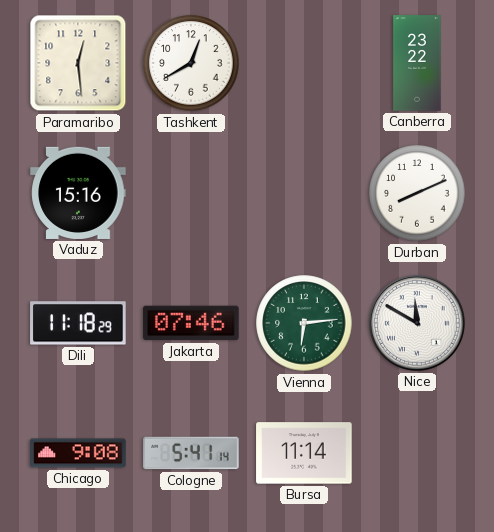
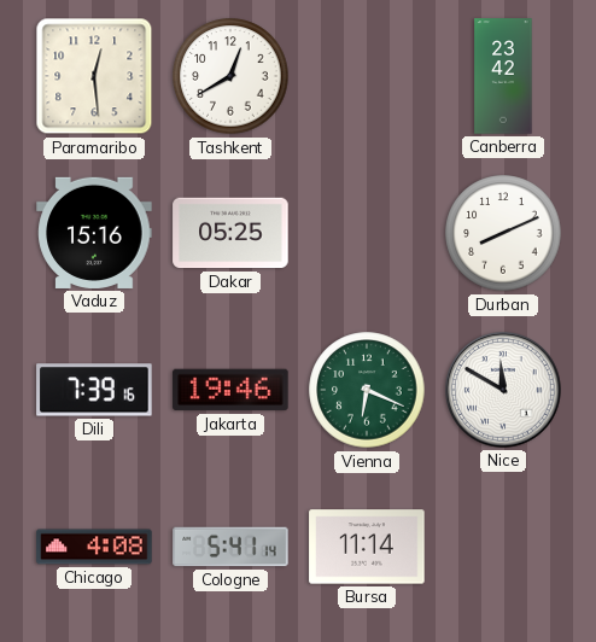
Canberra: 23:22 -> 23:42
Dakar: none -> 05:25
Dili: 11:18 -> 7:39
Jakarta: 07:46 -> 19:46
Vienna: 6:14 -> 6:19
Chicago: 9:08 -> 4:08
